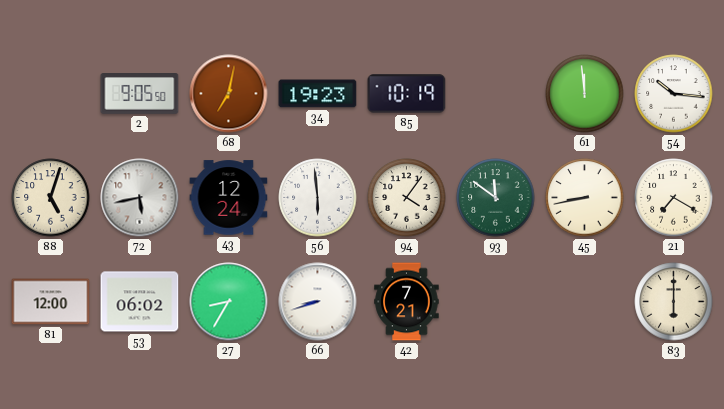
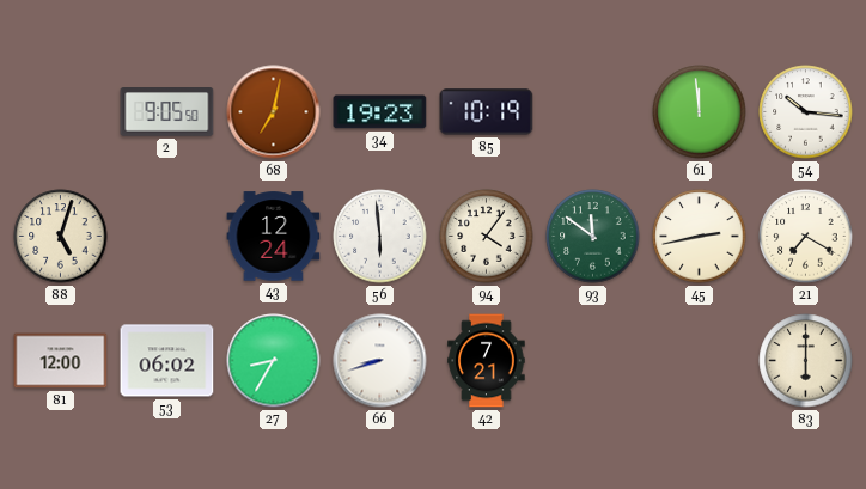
72: 5:43 -> none
45: 8:43 -> 2:43
